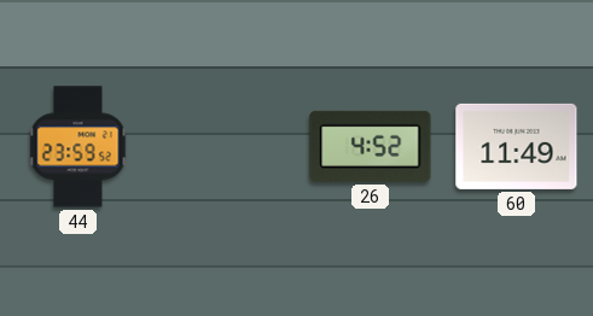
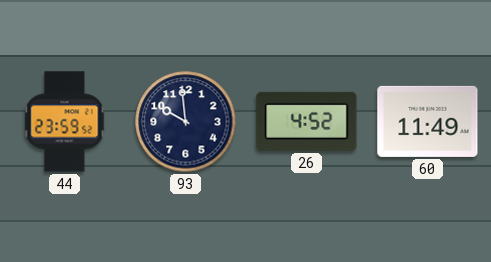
93: none -> 9:59
